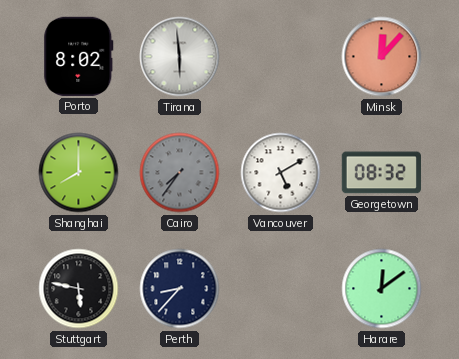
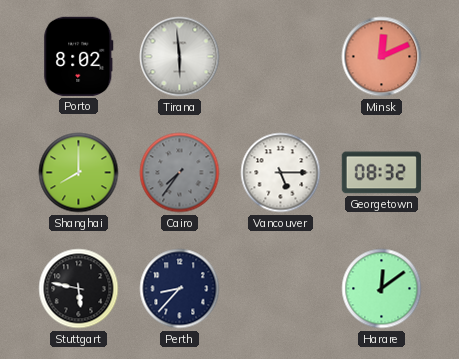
Minsk: 12:07 -> 12:11
Vancouver: 5:10 -> 5:15
